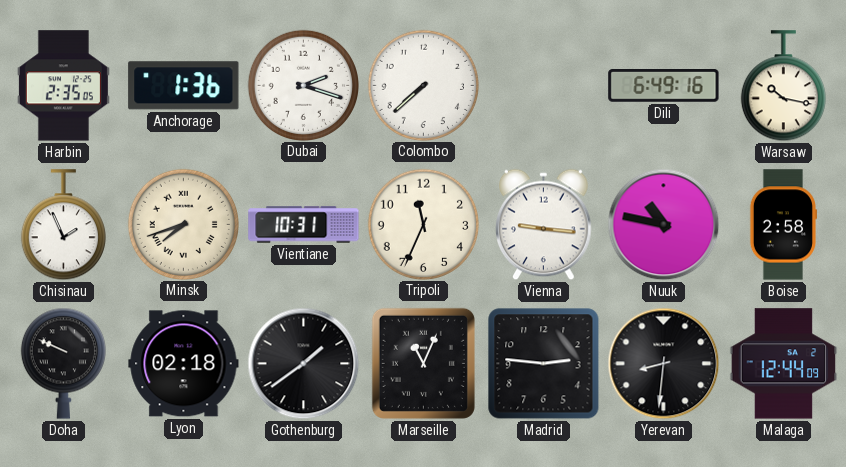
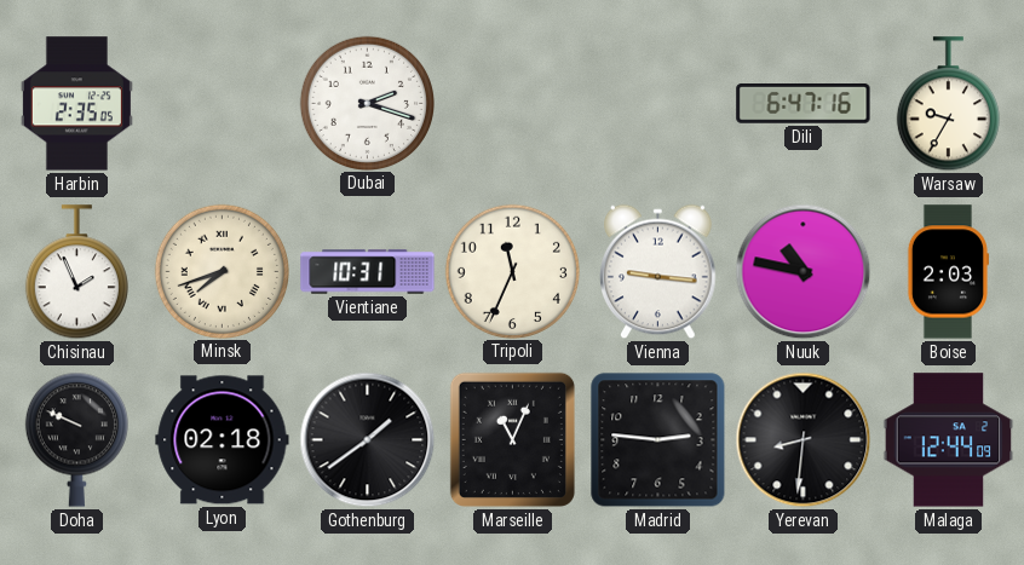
Anchorage: 1:36 -> none
Colombo: 7:38 -> none
Dili: 6:49 -> 6:47
Warsaw: 10:17 -> 9:35
Boise: 2:58 -> 2:03
